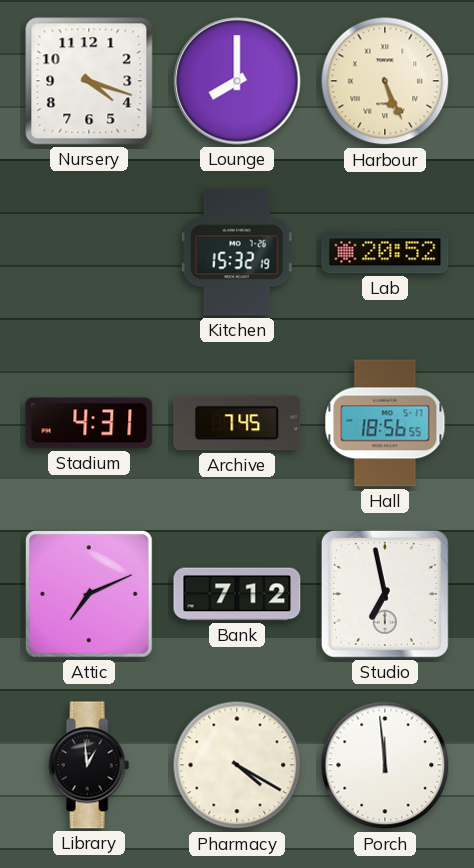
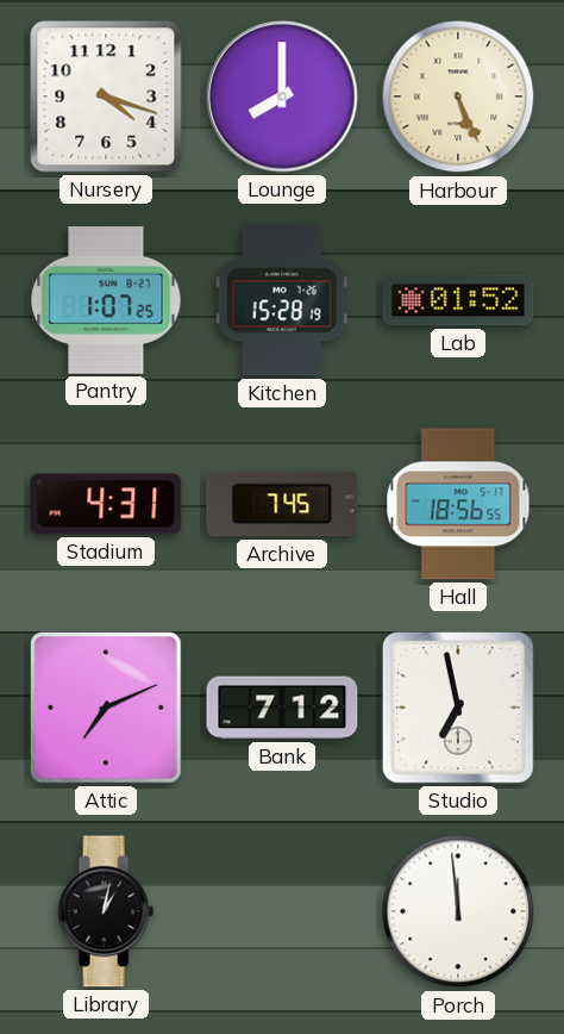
Pantry: none -> 1:07
Kitchen: 15:32 -> 15:28
Lab: 20:52 -> 01:52
Library: 12:59 -> 1:02
Pharmacy: 4:20 -> none
